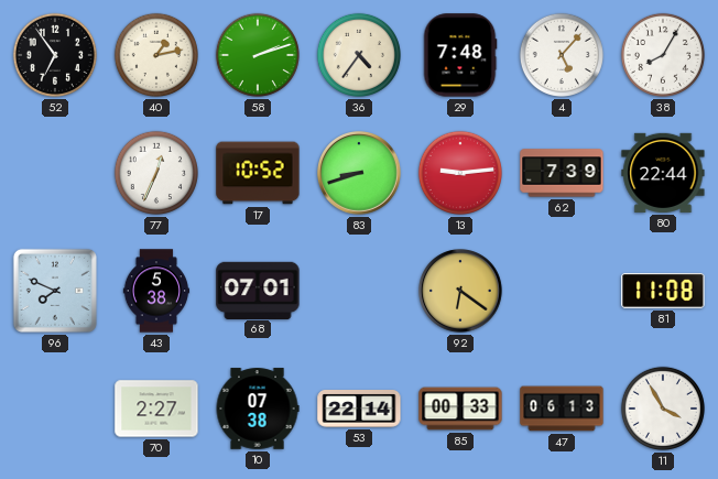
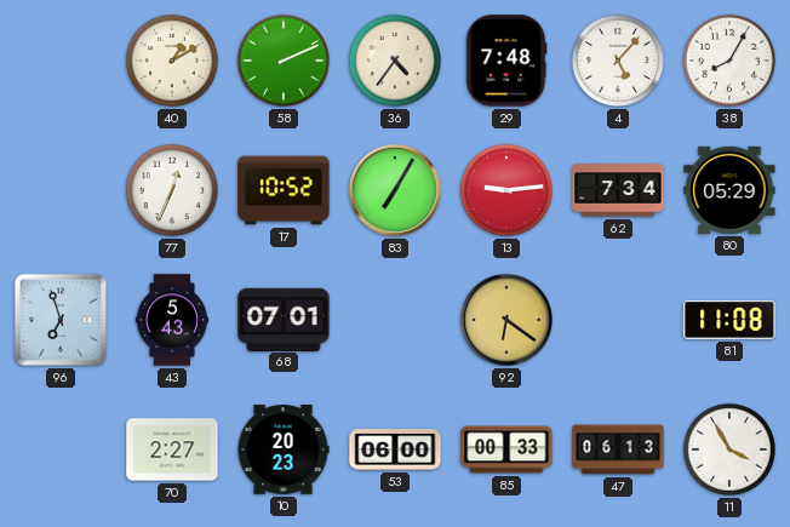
52: 6:54 -> none
40: 1:13 -> 1:10
58: 2:12 -> 2:11
83: 8:42 -> 7:05
62: 7:39 -> 7:34
80: 22:44 -> 05:29
96: 7:49 -> 6:57
43: 5:38 -> 5:43
10: 07:38 -> 20:23
53: 22:14 -> 06:00
